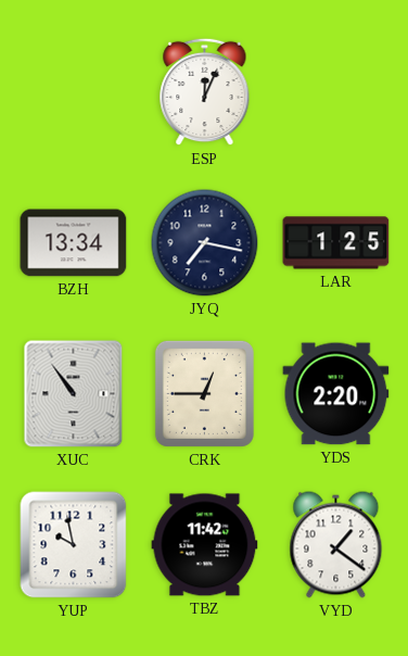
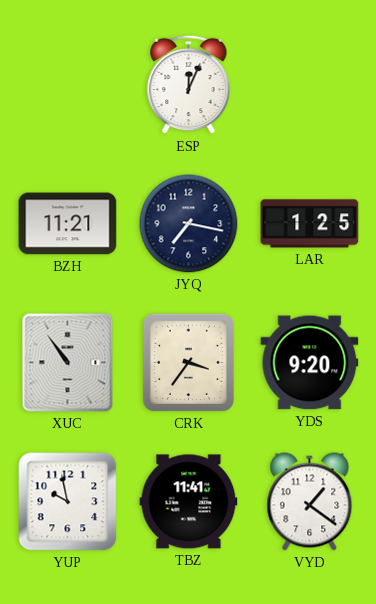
BZH: 13:34 -> 11:21
CRK: 12:45 -> 3:36
YDS: 2:20 -> 9:20
TBZ: 11:42 -> 11:41
